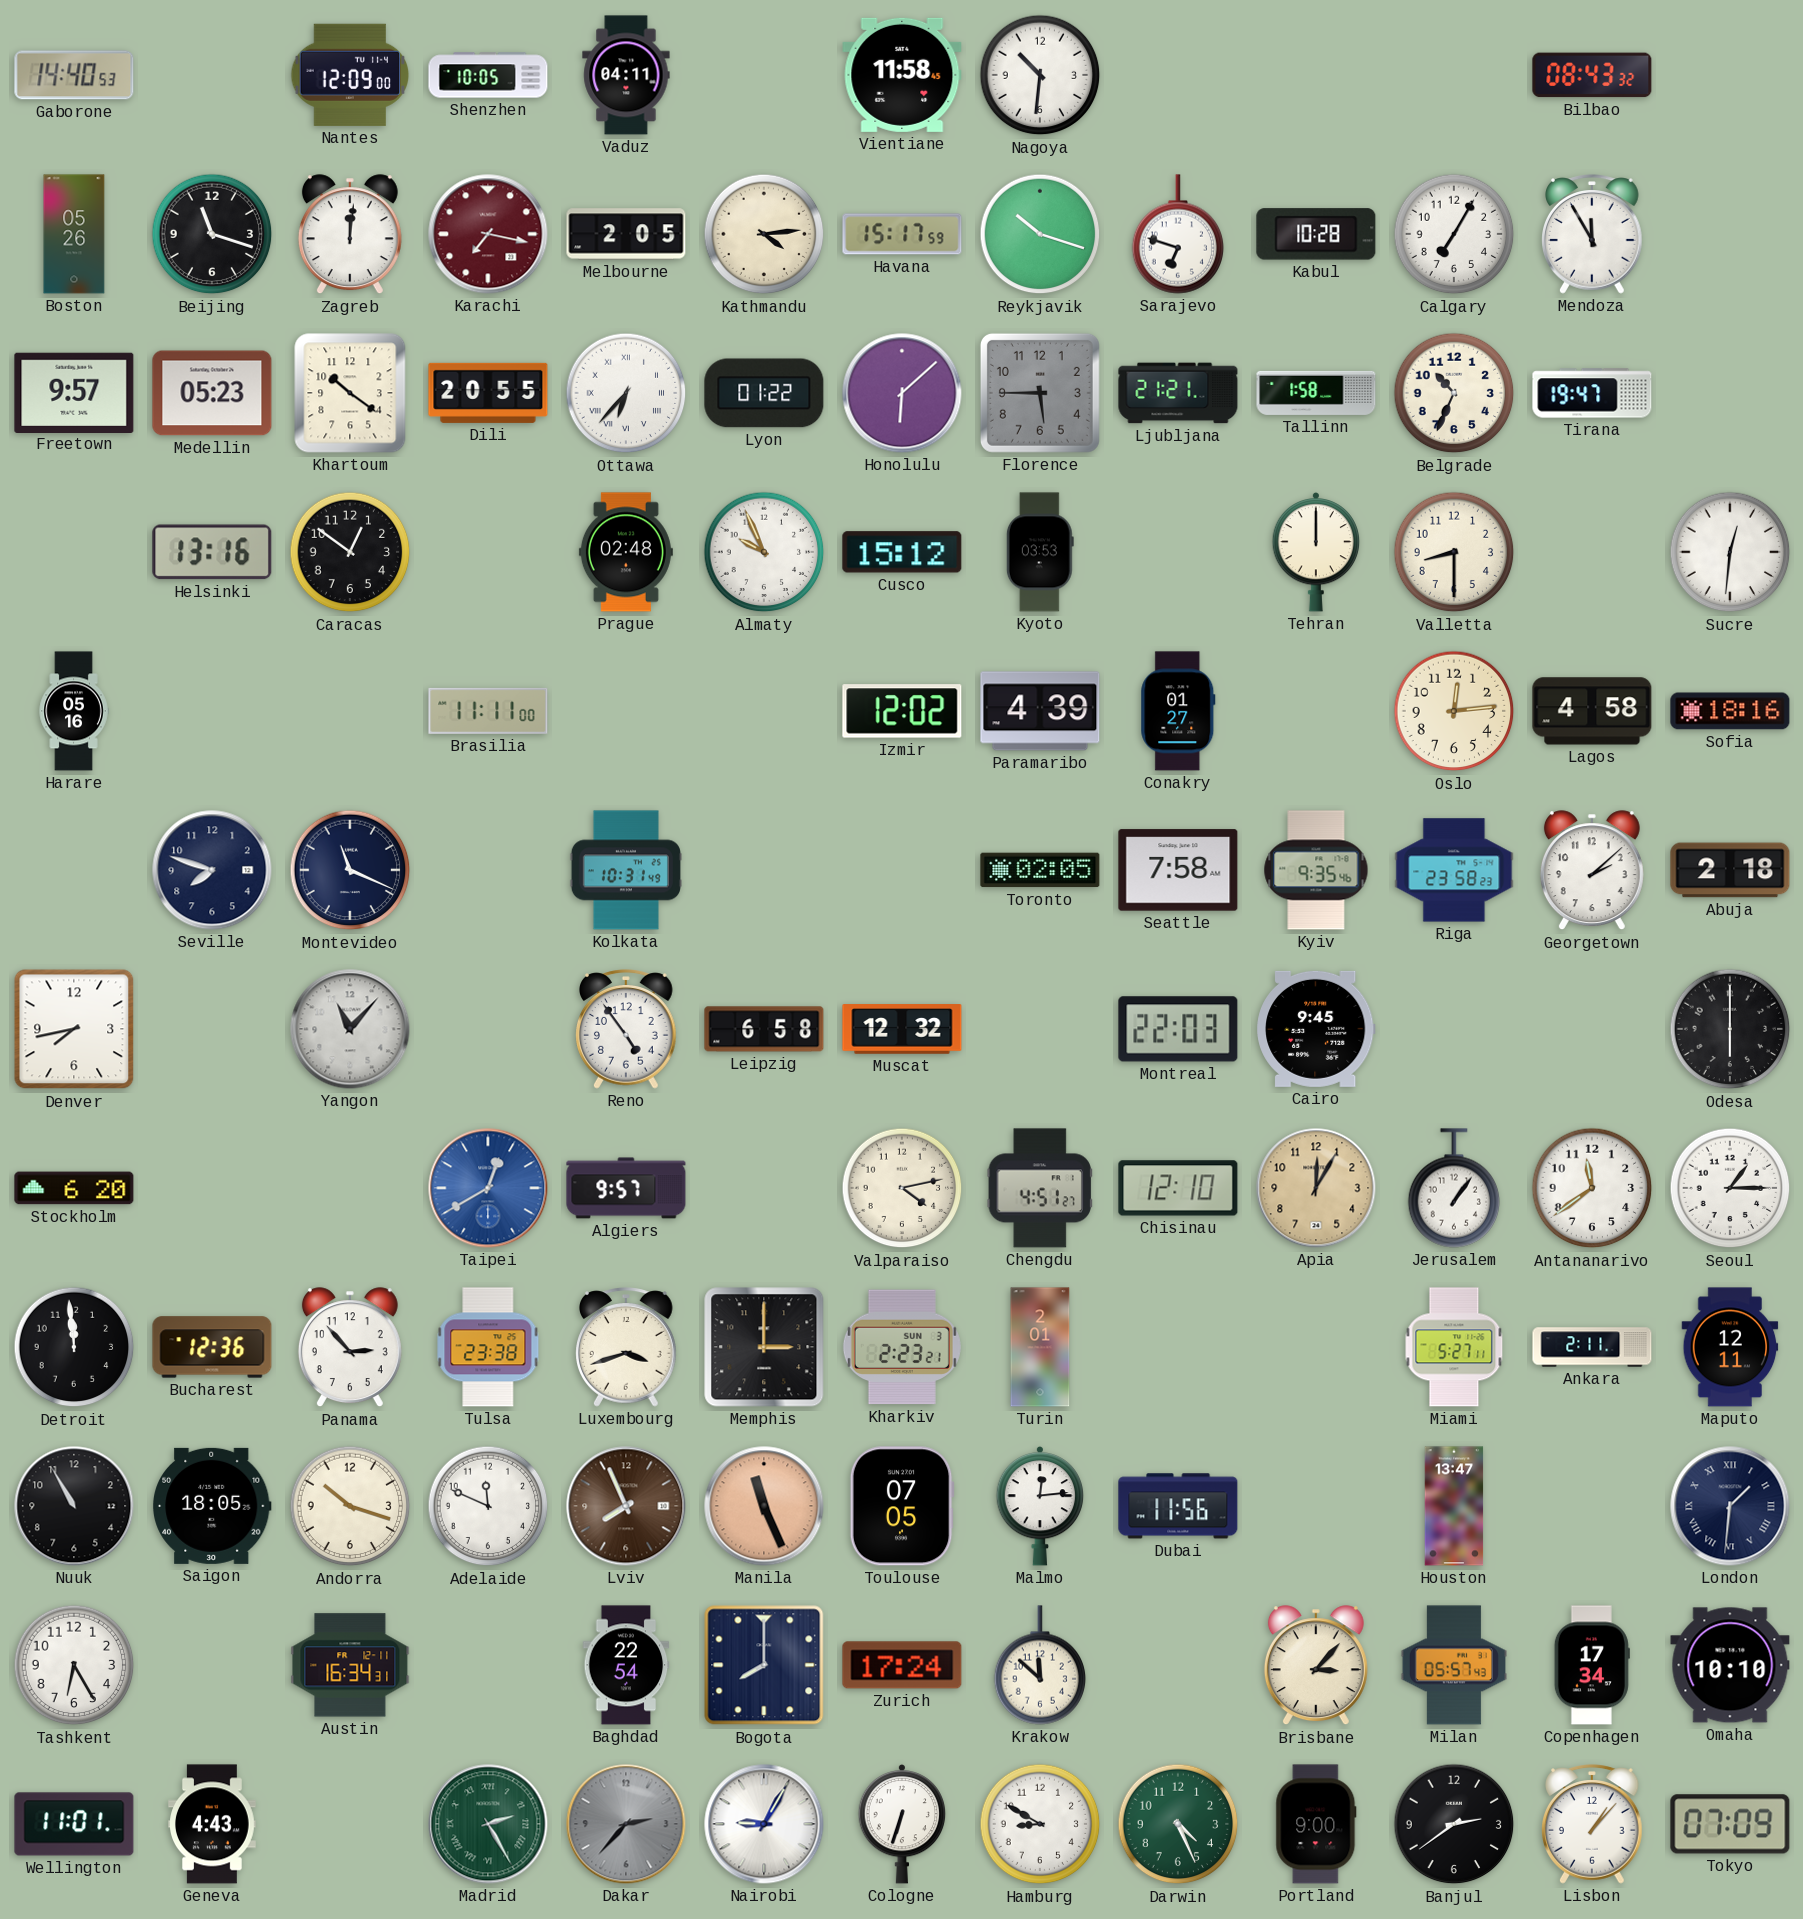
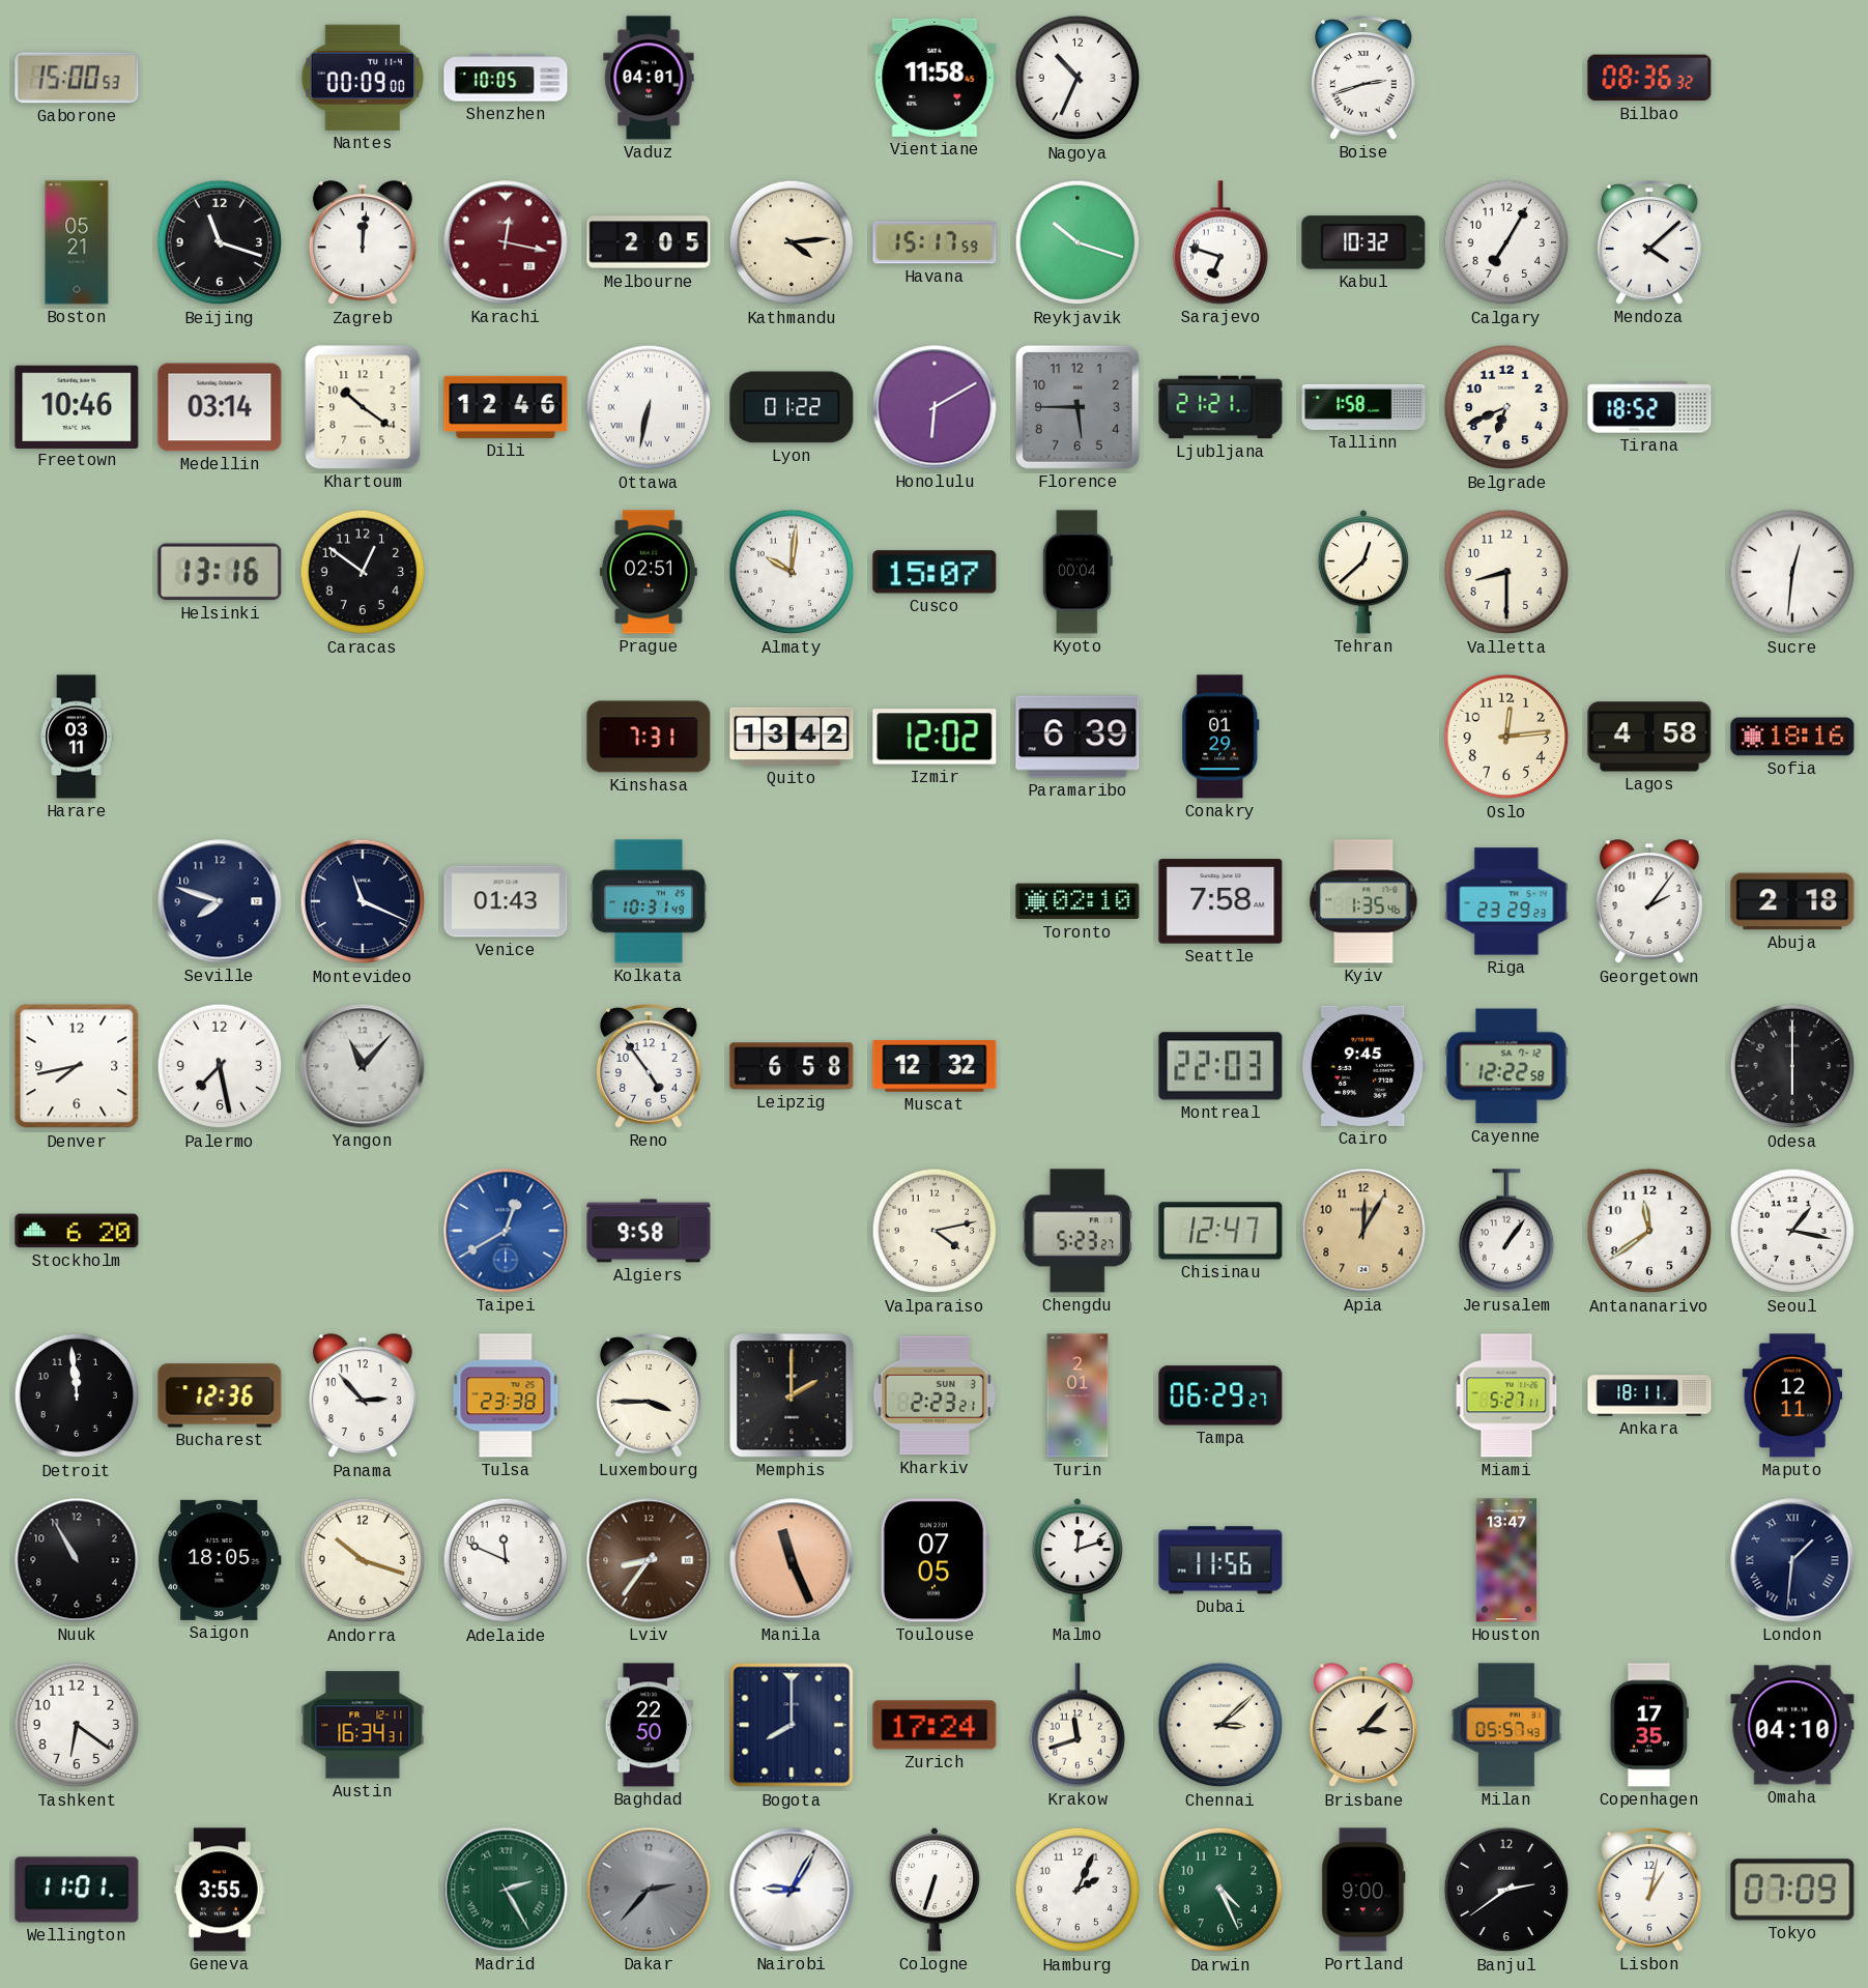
Gaborone: 14:40 -> 15:00
Nantes: 12:09 -> 00:09
Vaduz: 04:11 -> 04:01
Nagoya: 10:31 -> 10:34
Boise: none -> 2:42
Bilbao: 08:43 -> 08:36
Boston: 05:26 -> 05:21
Karachi: 7:17 -> 12:17
Kabul: 10:28 -> 10:32
Mendoza: 11:55 -> 4:08
Freetown: 9:57 -> 10:46
Medellin: 05:23 -> 03:14
Dili: 20:55 -> 12:46
Ottawa: 6:37 -> 6:32
Honolulu: 6:08 -> 6:10
Belgrade: 10:34 -> 6:41
Tirana: 19:47 -> 18:52
Prague: 02:48 -> 02:51
Almaty: 9:56 -> 10:01
Cusco: 15:12 -> 15:07
Kyoto: 03:53 -> 00:04
Tehran: 12:00 -> 12:38
Harare: 05:16 -> 03:11
Brasilia: 11:11 -> none
Kinshasa: none -> 7:31
Quito: none -> 13:42
Paramaribo: 4:39 -> 6:39
Conakry: 01:27 -> 01:29
Venice: none -> 01:43
Toronto: 02:05 -> 02:10
Kyiv: 9:35 -> 1:35
Riga: 23:58 -> 23:29
Georgetown: 2:08 -> 2:06
Palermo: none -> 7:28
Cayenne: none -> 12:22
Algiers: 9:57 -> 9:58
Chengdu: 4:51 -> 5:23
Chisinau: 12:10 -> 12:47
Seoul: 1:15 -> 1:17
Luxembourg: 3:42 -> 3:45
Memphis: 3:00 -> 2:00
Tampa: none -> 06:29
Ankara: 2:11 -> 18:11
Lviv: 7:56 -> 8:36
Malmo: 12:14 -> 12:12
Tashkent: 6:25 -> 6:21
Baghdad: 22:54 -> 22:50
Krakow: 11:52 -> 11:42
Chennai: none -> 3:08
Copenhagen: 17:34 -> 17:35
Omaha: 10:10 -> 04:10
Geneva: 4:43 -> 3:55
Hamburg: 8:50 -> 2:04
Lisbon: 1:07 -> 1:02
